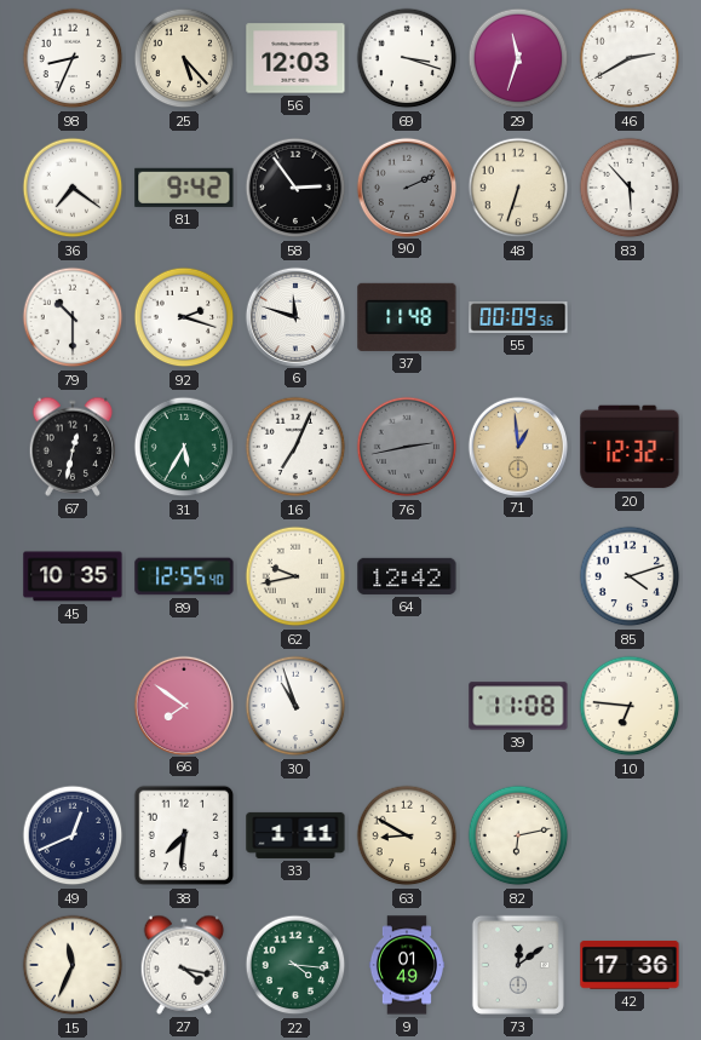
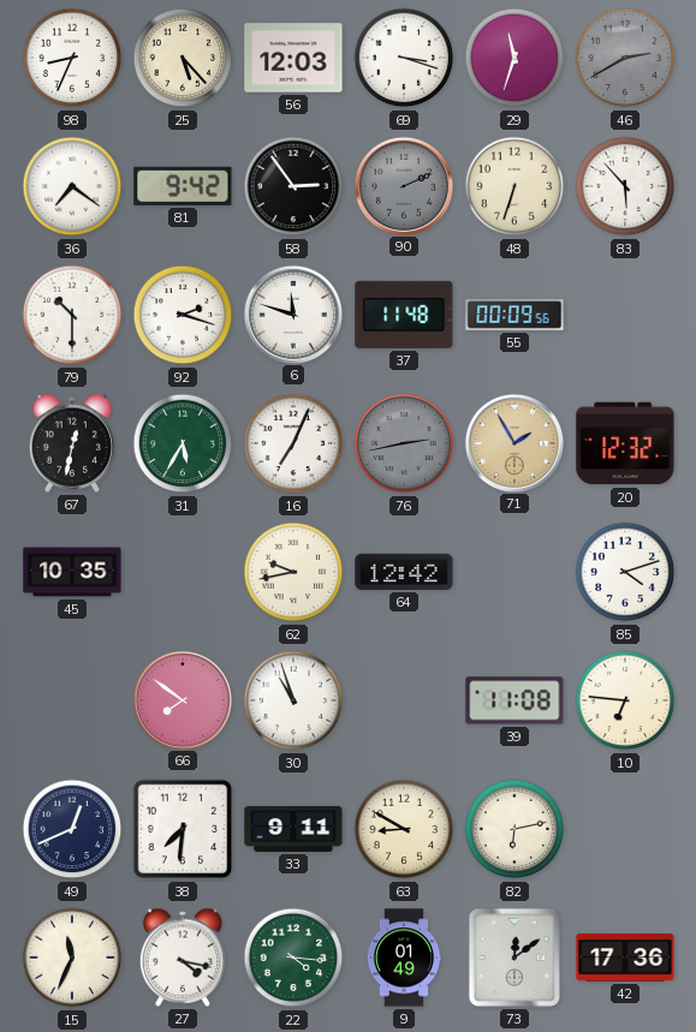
46 dial: white -> grey
71: 12:59 -> 1:55
89: 12:55 -> none
33: 1:11 -> 9:11
